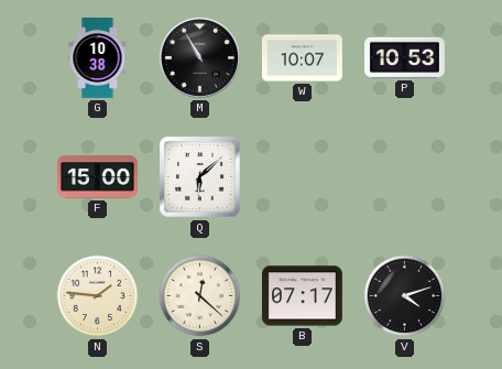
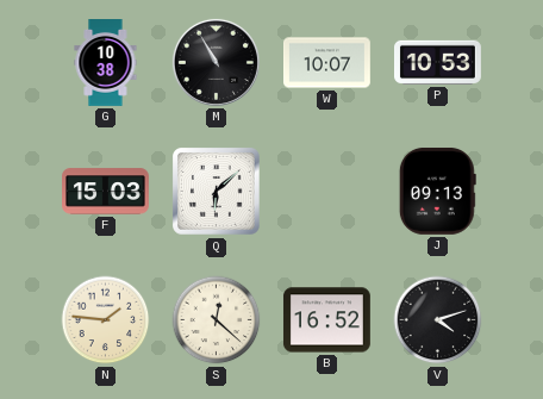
F: 15:00 -> 15:03
J: none -> 09:13
B: 07:17 -> 16:52
